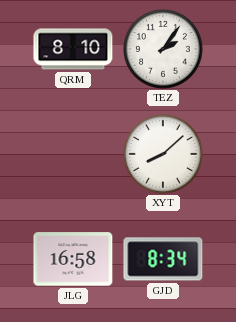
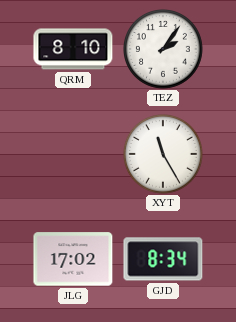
XYT: 8:08 -> 11:25
JLG: 16:58 -> 17:02
